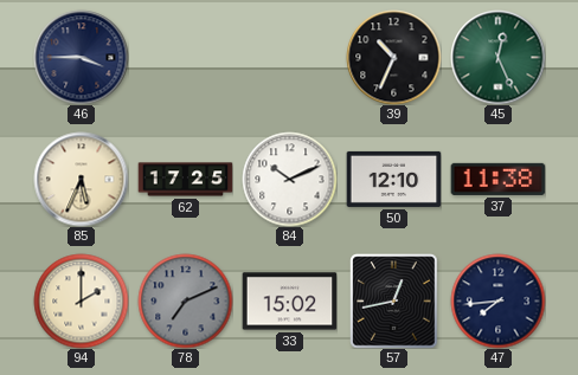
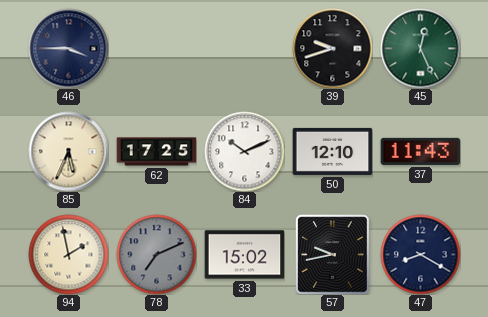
39: 10:34 -> 9:42
37: 11:38 -> 11:43
94: 2:00 -> 1:58
57: 12:43 -> 9:43
47: 7:44 -> 8:20
